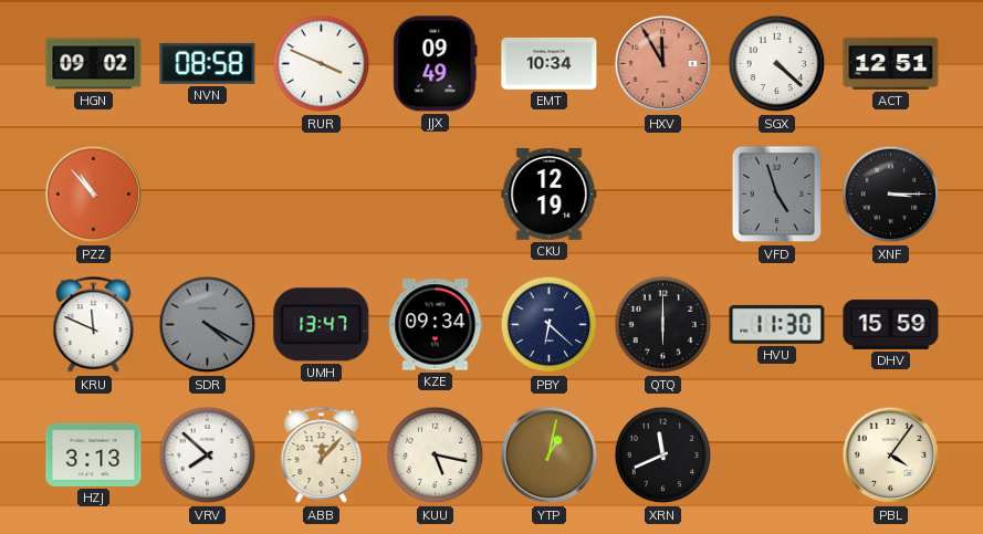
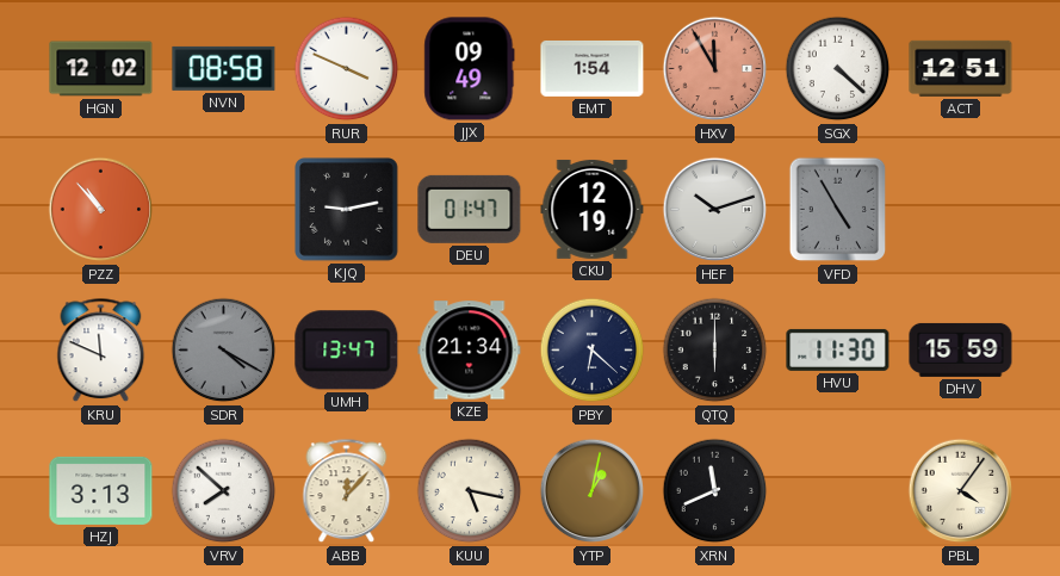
HGN: 09:02 -> 12:02
EMT: 10:34 -> 1:54
KJQ: none -> 9:13
DEU: none -> 01:47
HEF: none -> 10:12
VFD: 4:57 -> 4:55
XNF: 3:15 -> none
KZE: 09:34 -> 21:34
